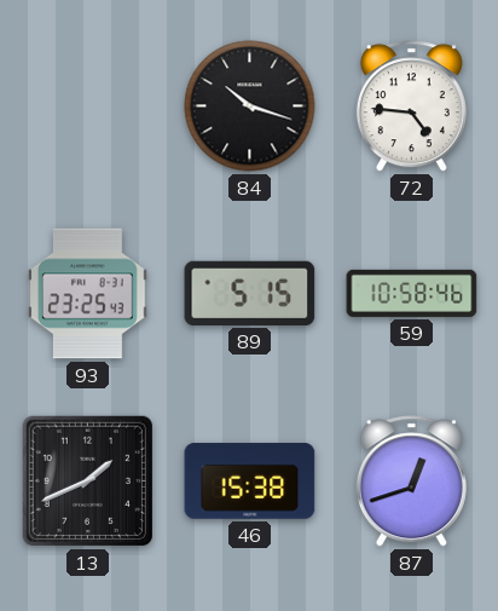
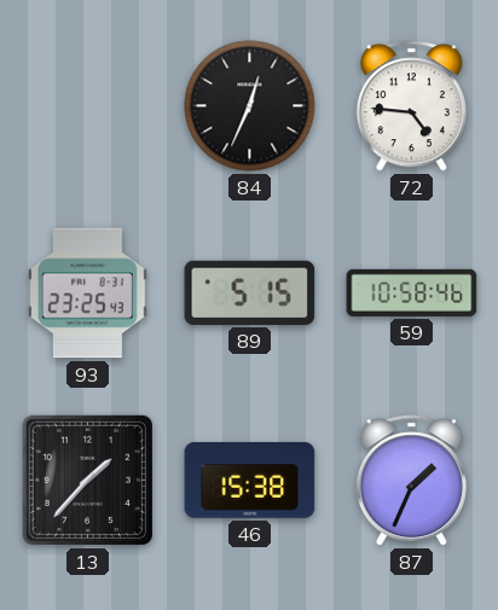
84: 10:18 -> 12:34
13: 1:41 -> 1:37
87: 12:42 -> 1:34
